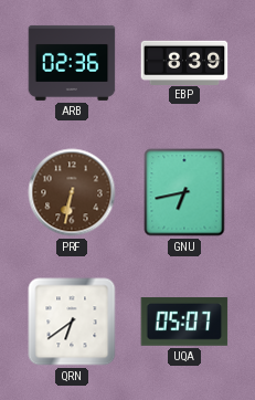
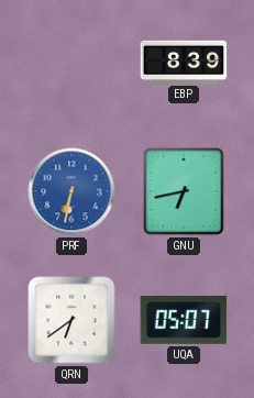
ARB: 02:36 -> none
PRF dial: brown -> blue
